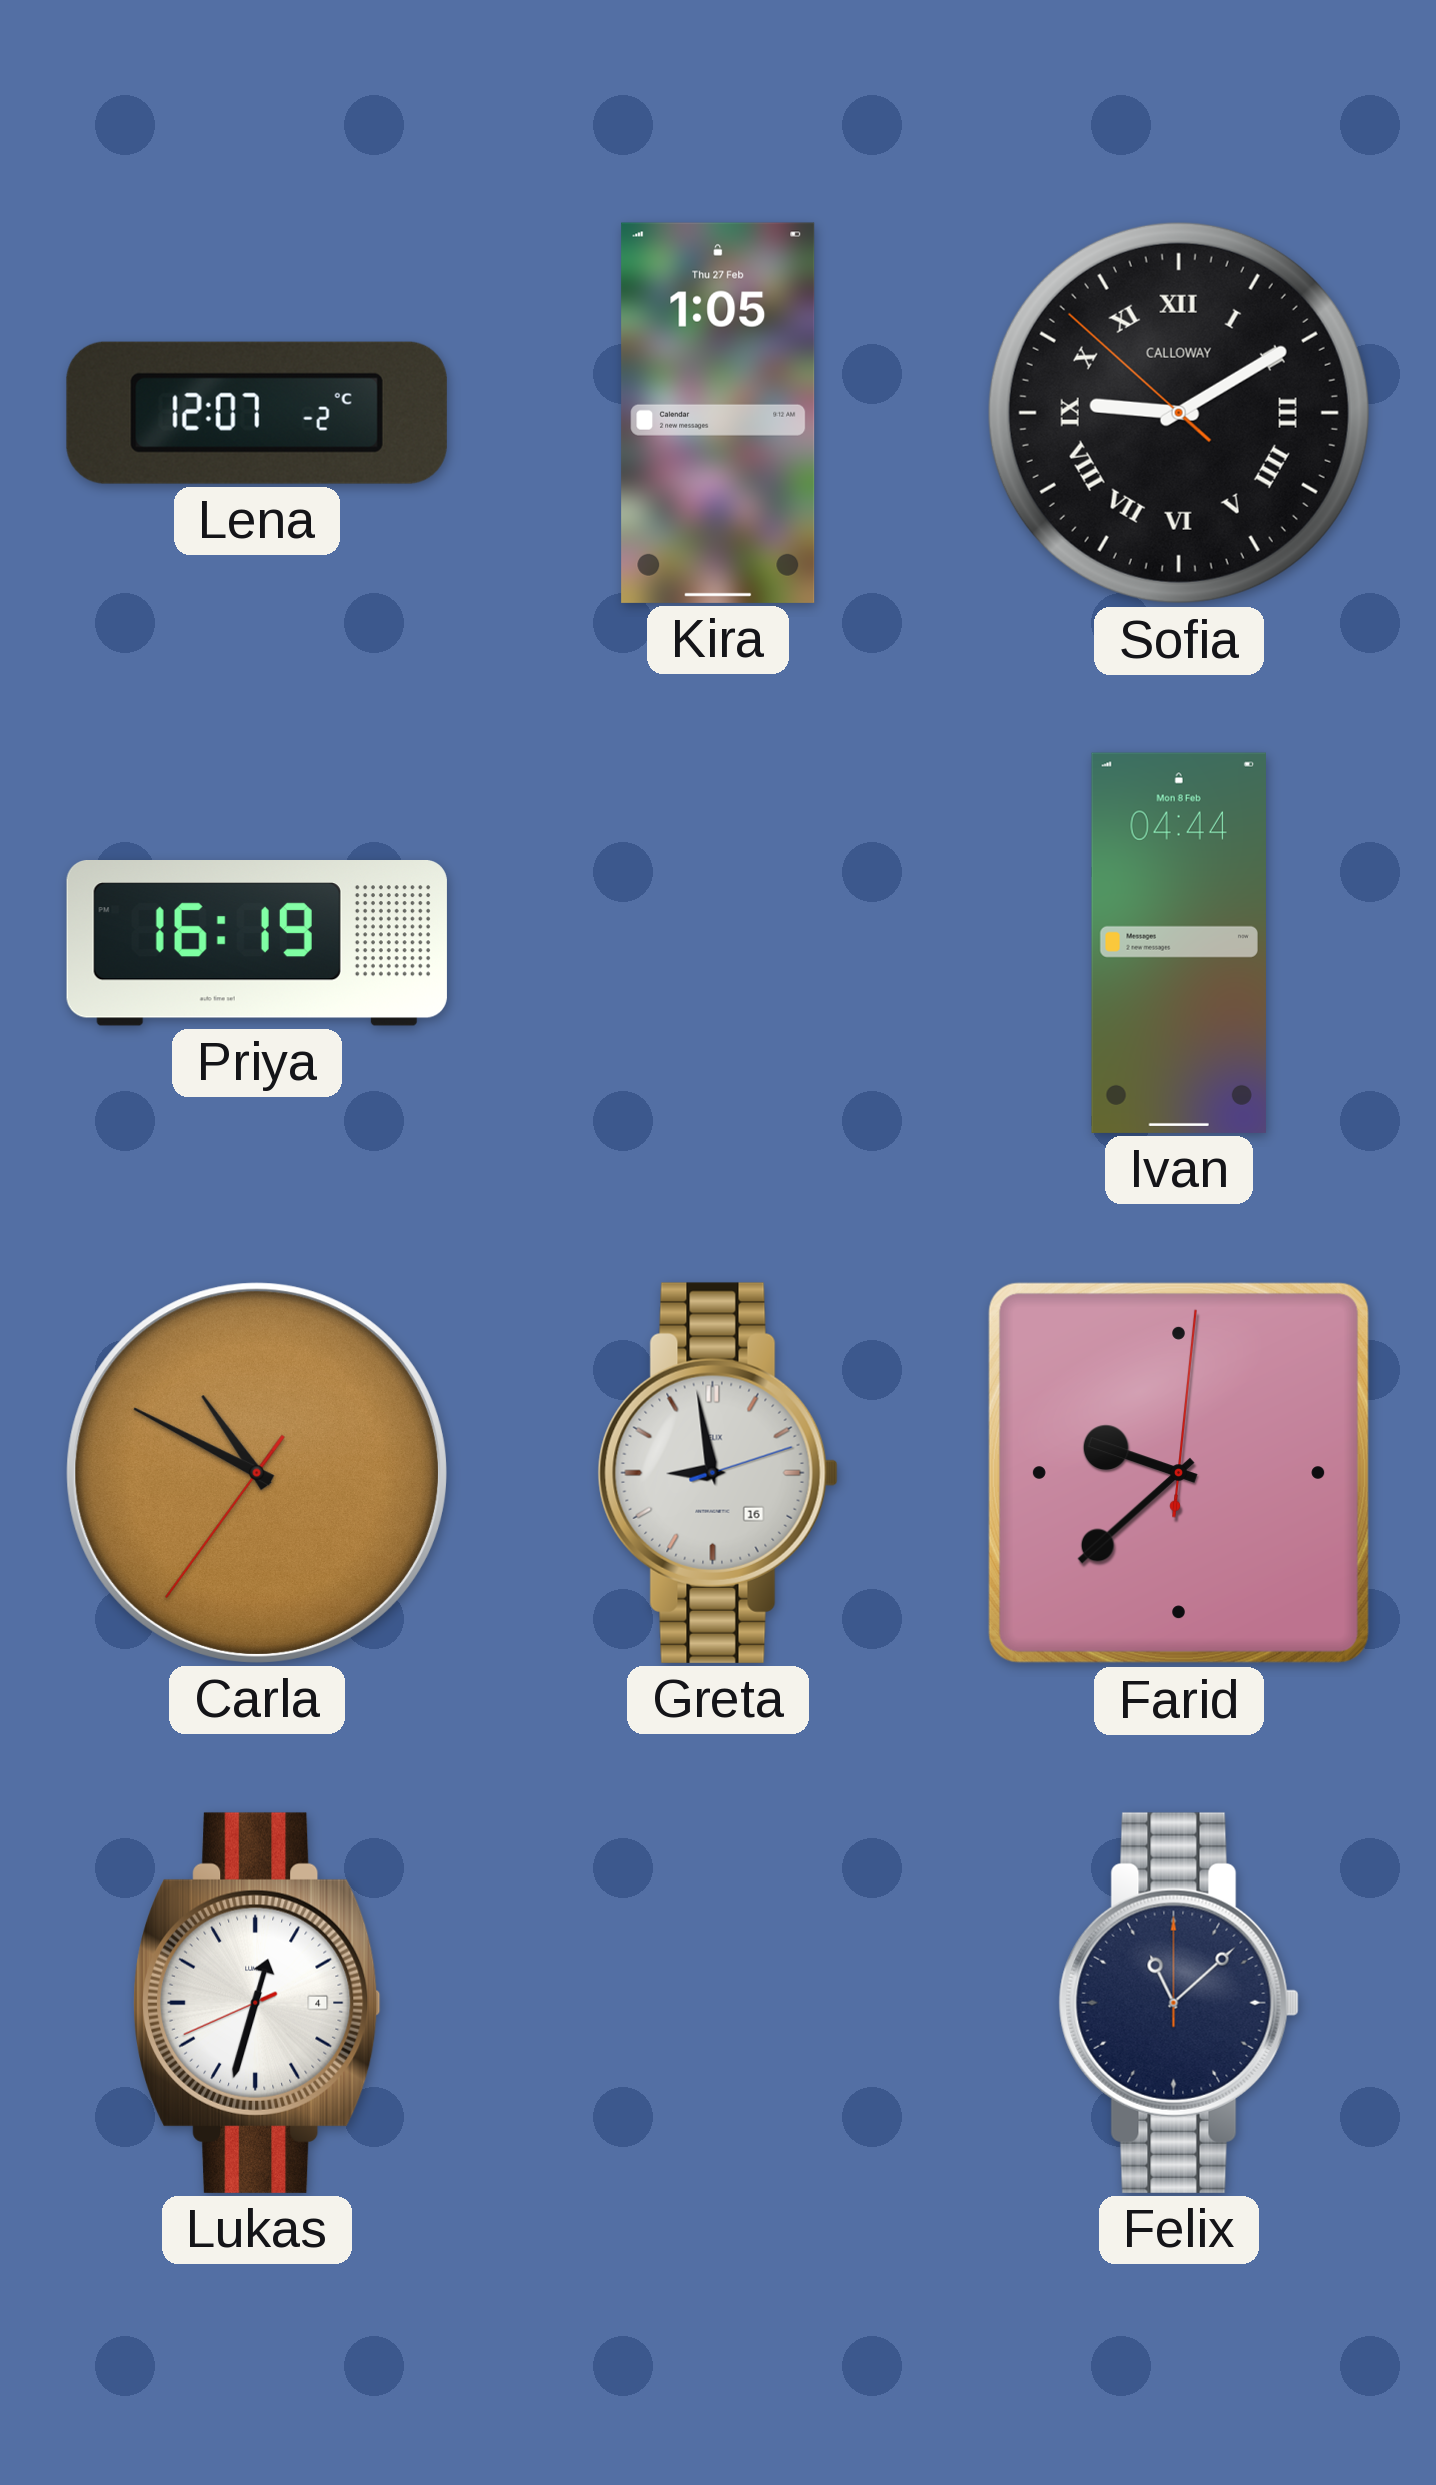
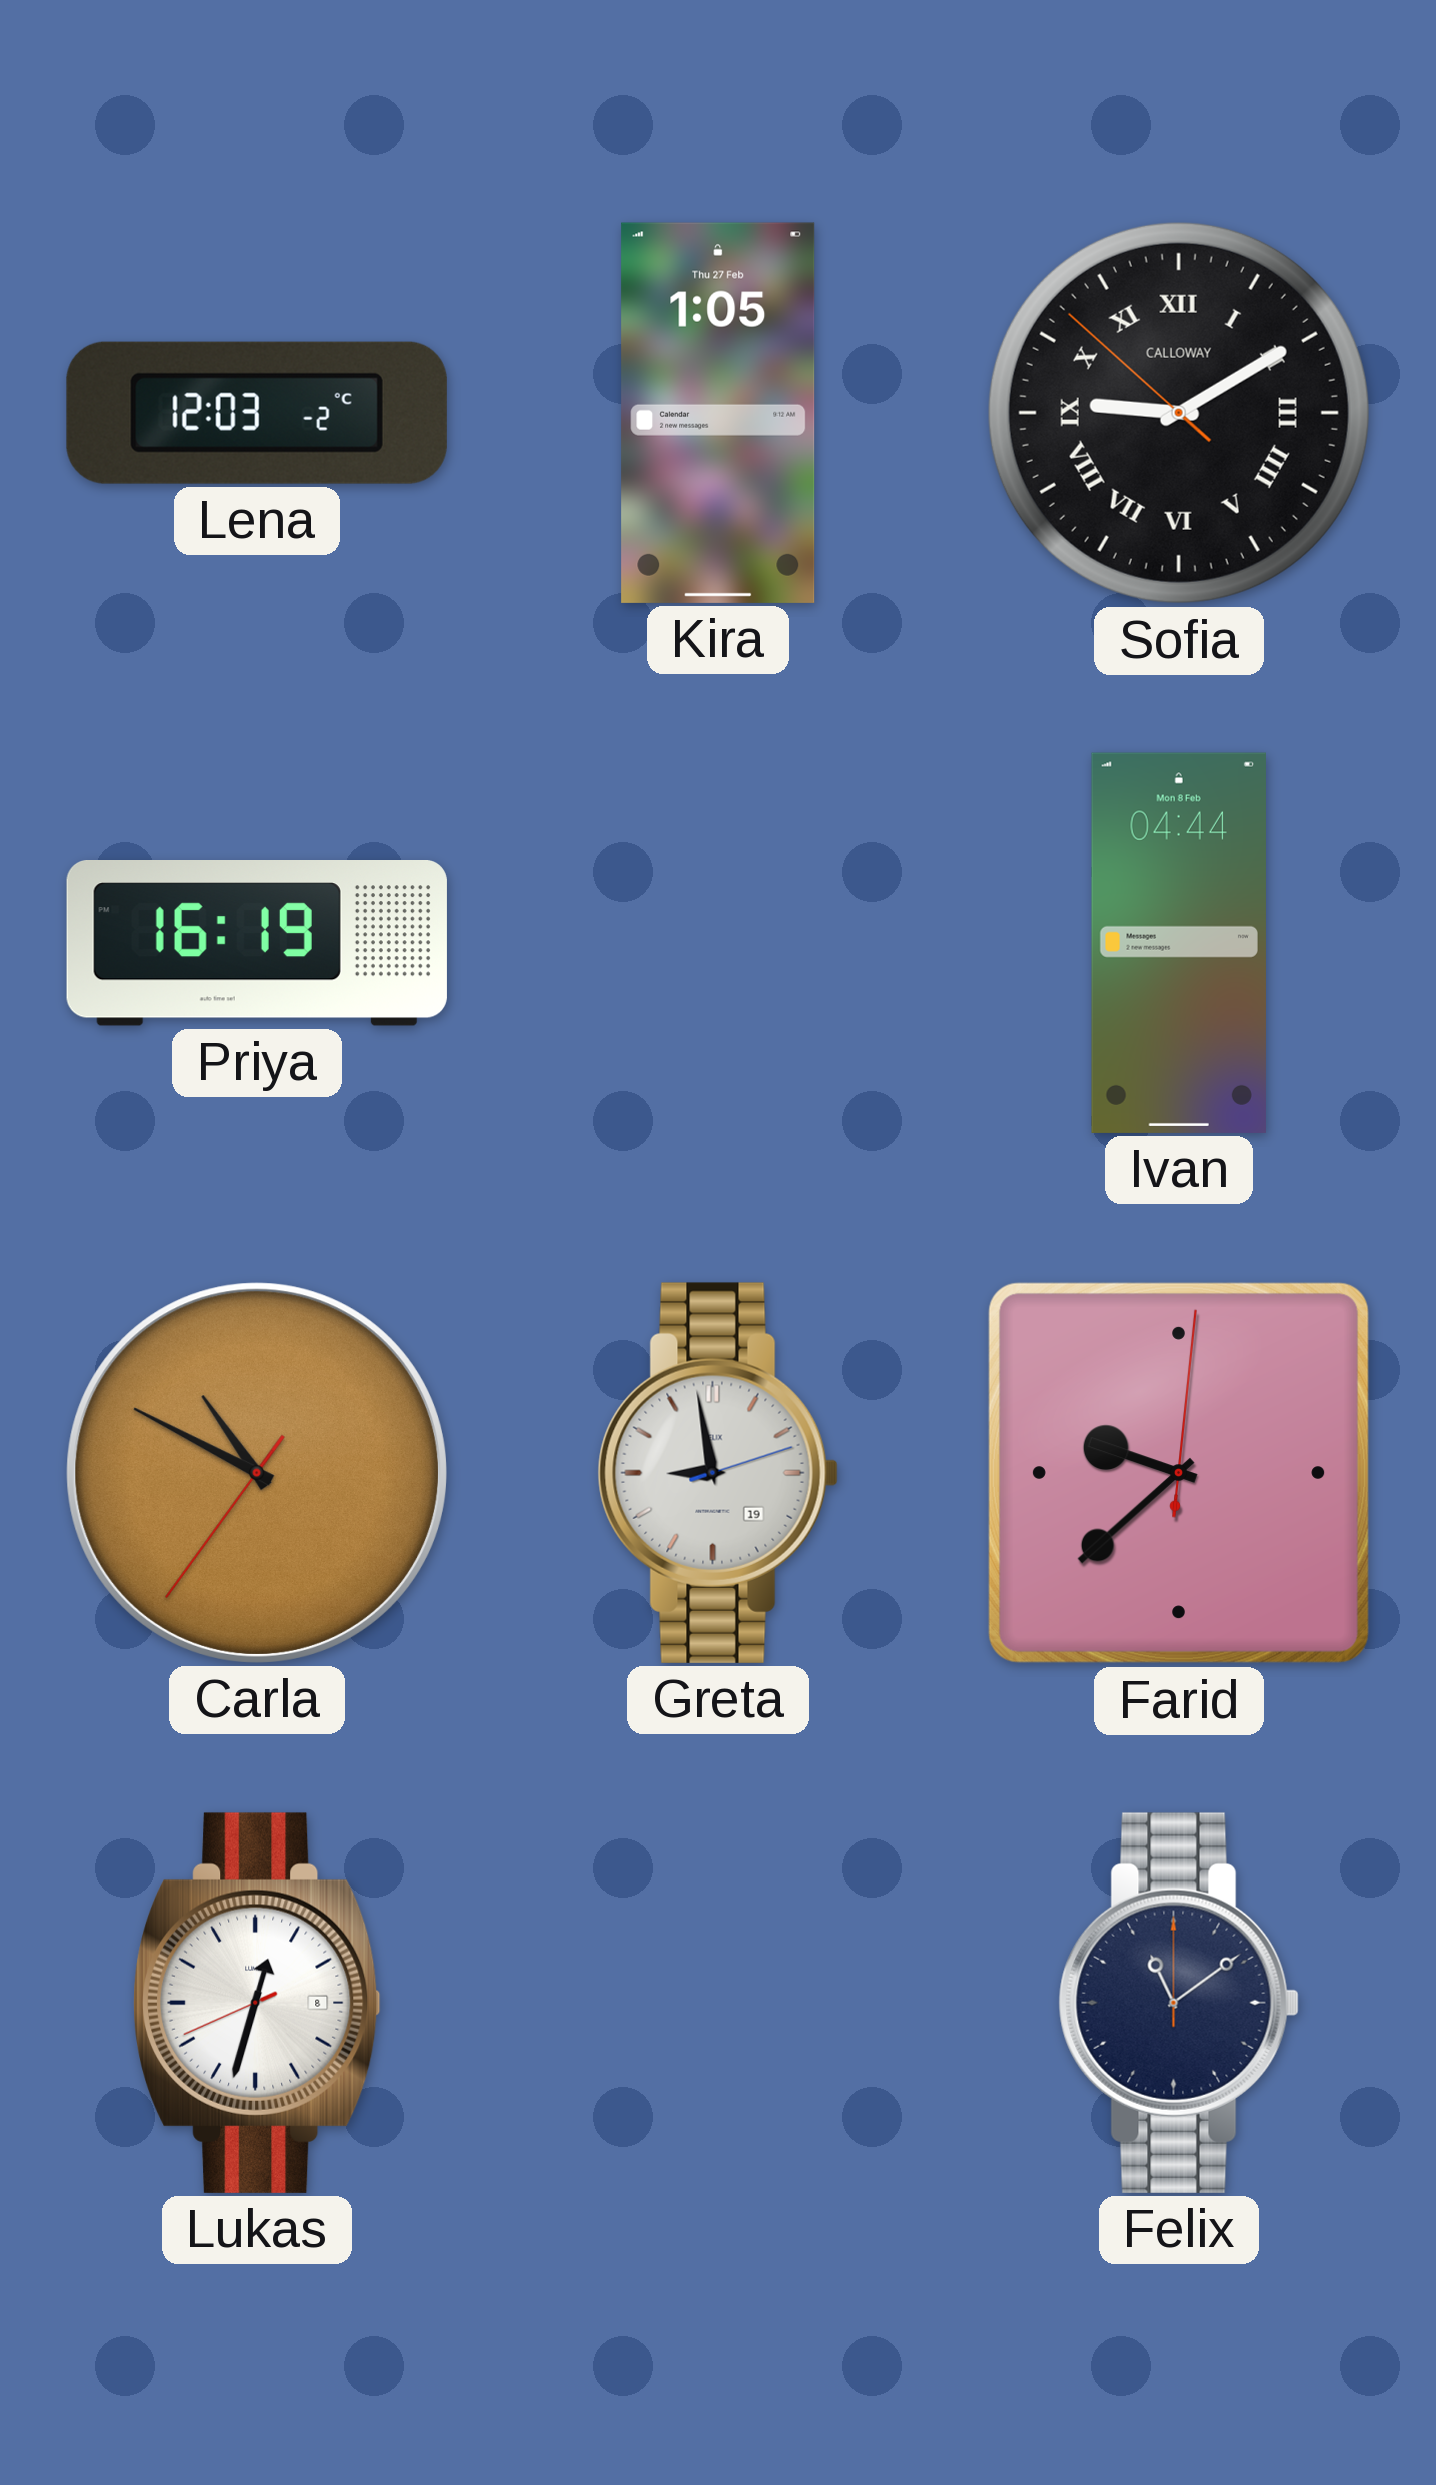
Lena: 12:07 -> 12:03
Greta date: 16 -> 19
Lukas date: 4 -> 8
Felix: 11:08 -> 11:09
